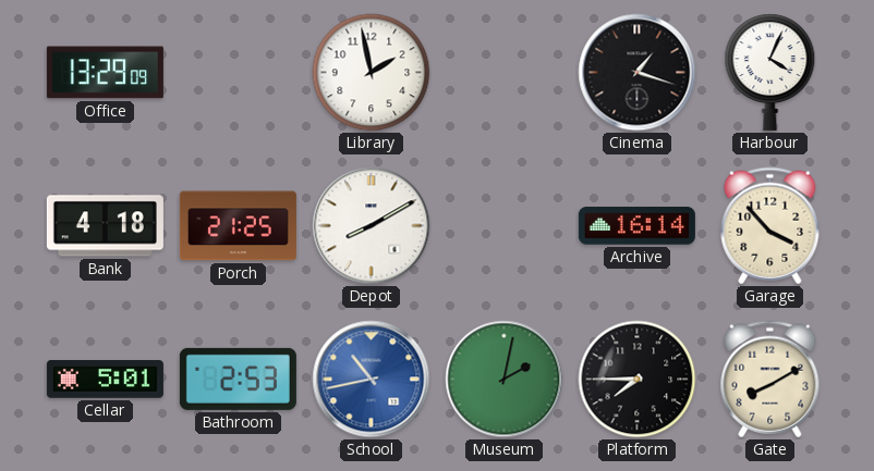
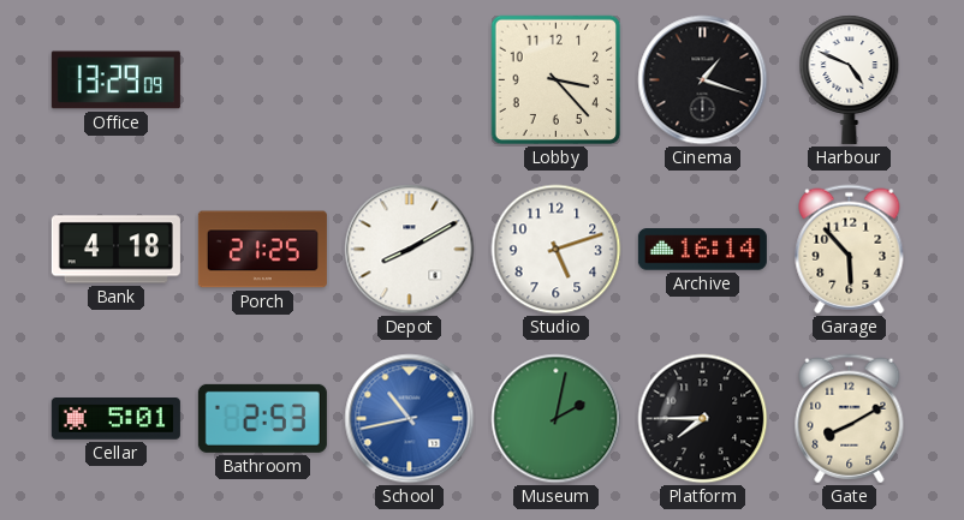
Library: 1:58 -> none
Lobby: none -> 3:23
Harbour: 4:04 -> 4:49
Studio: none -> 5:12
Garage: 3:53 -> 5:53
